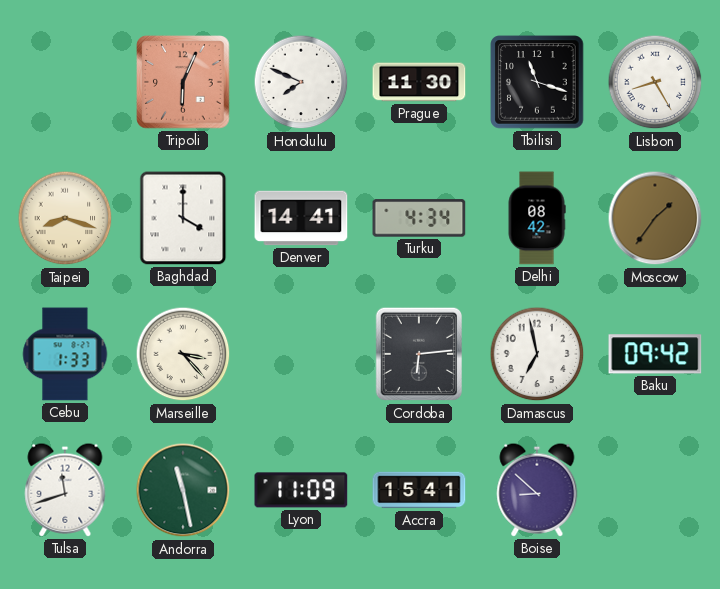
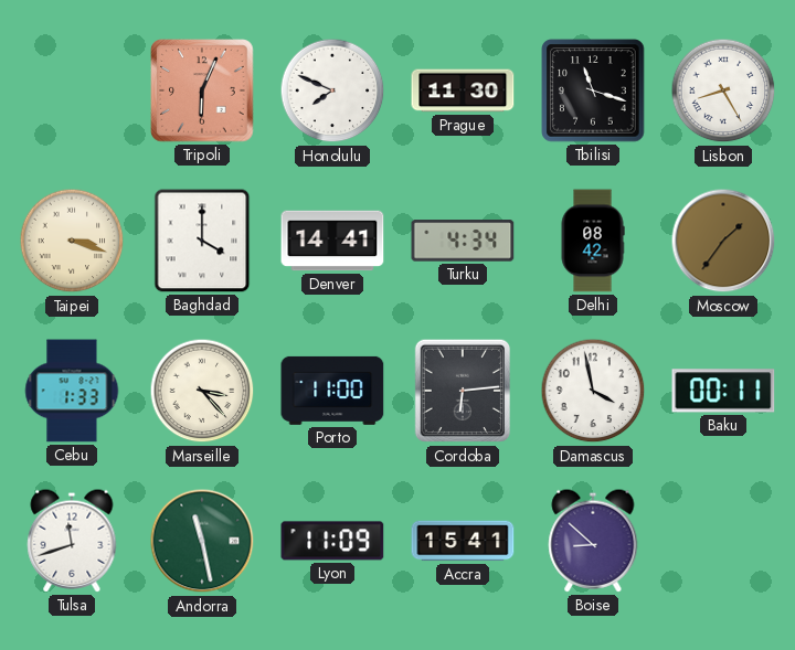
Taipei: 8:18 -> 3:18
Porto: none -> 11:00
Damascus: 6:58 -> 3:58
Baku: 09:42 -> 00:11
